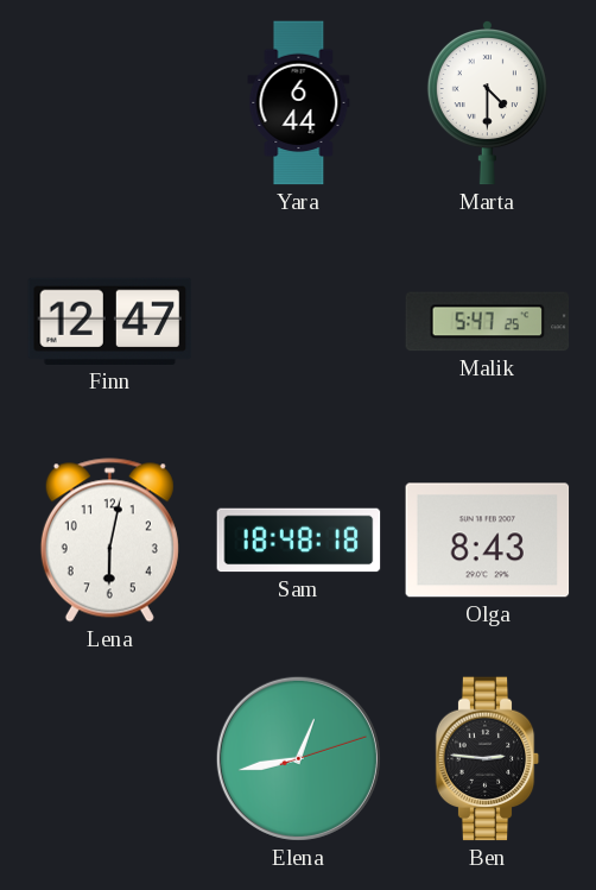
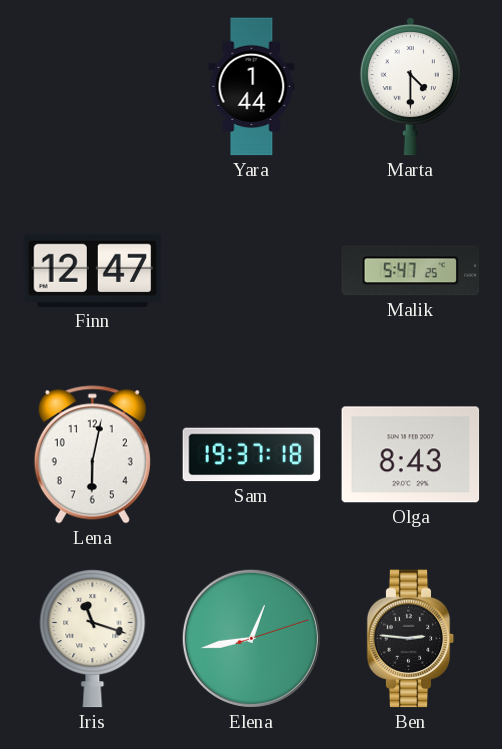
Yara: 6:44 -> 1:44
Sam: 18:48 -> 19:37
Iris: none -> 11:18
